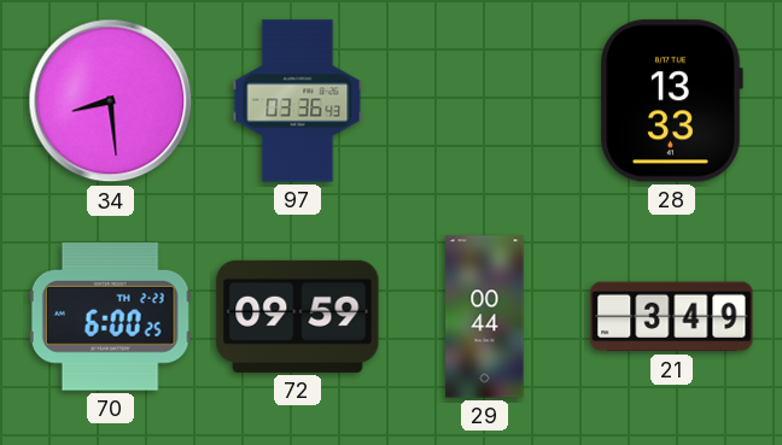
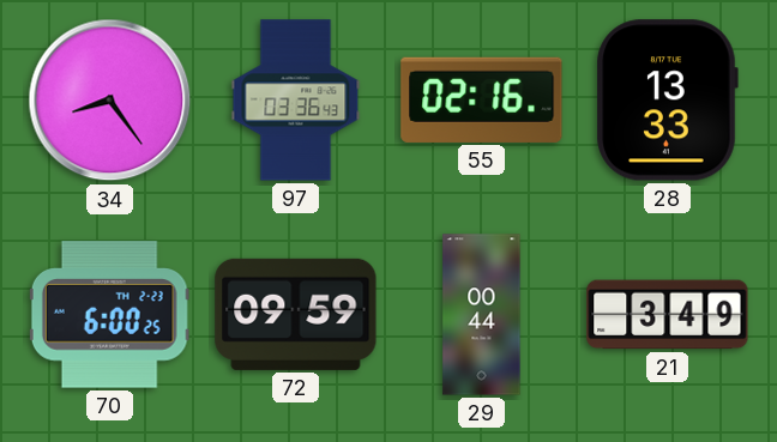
34: 8:29 -> 8:24
55: none -> 02:16
